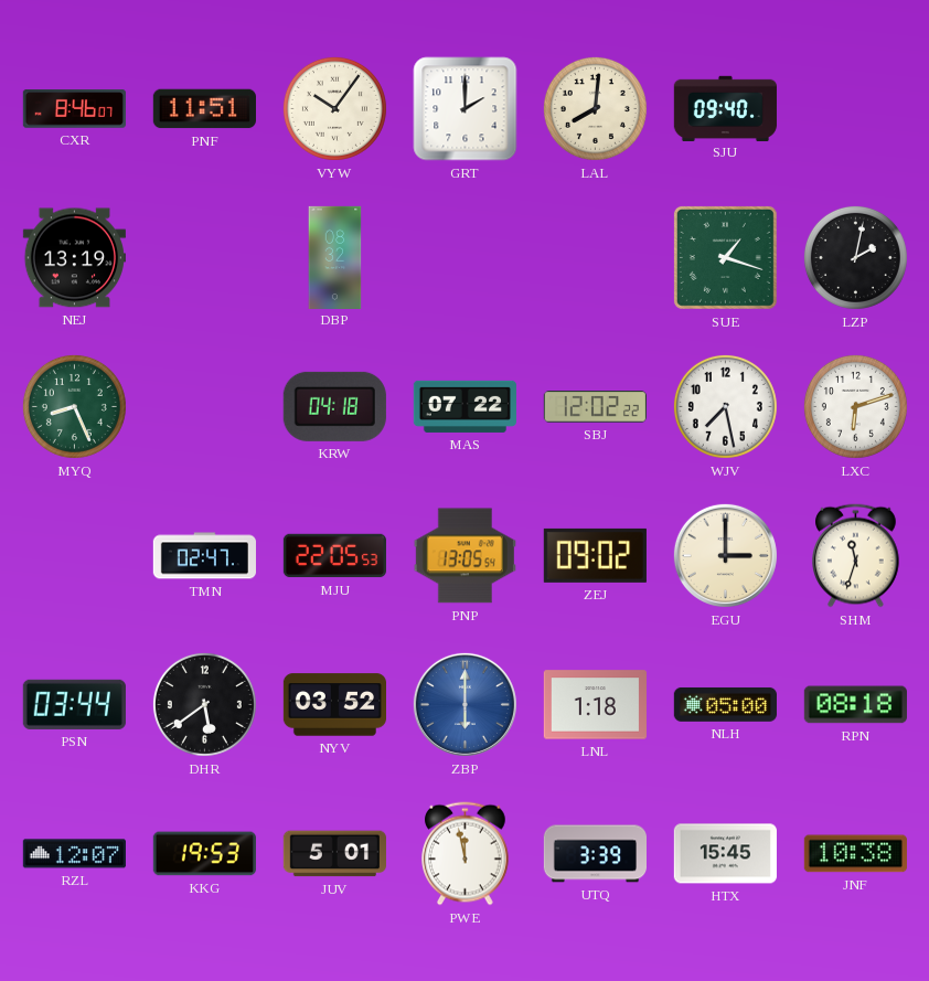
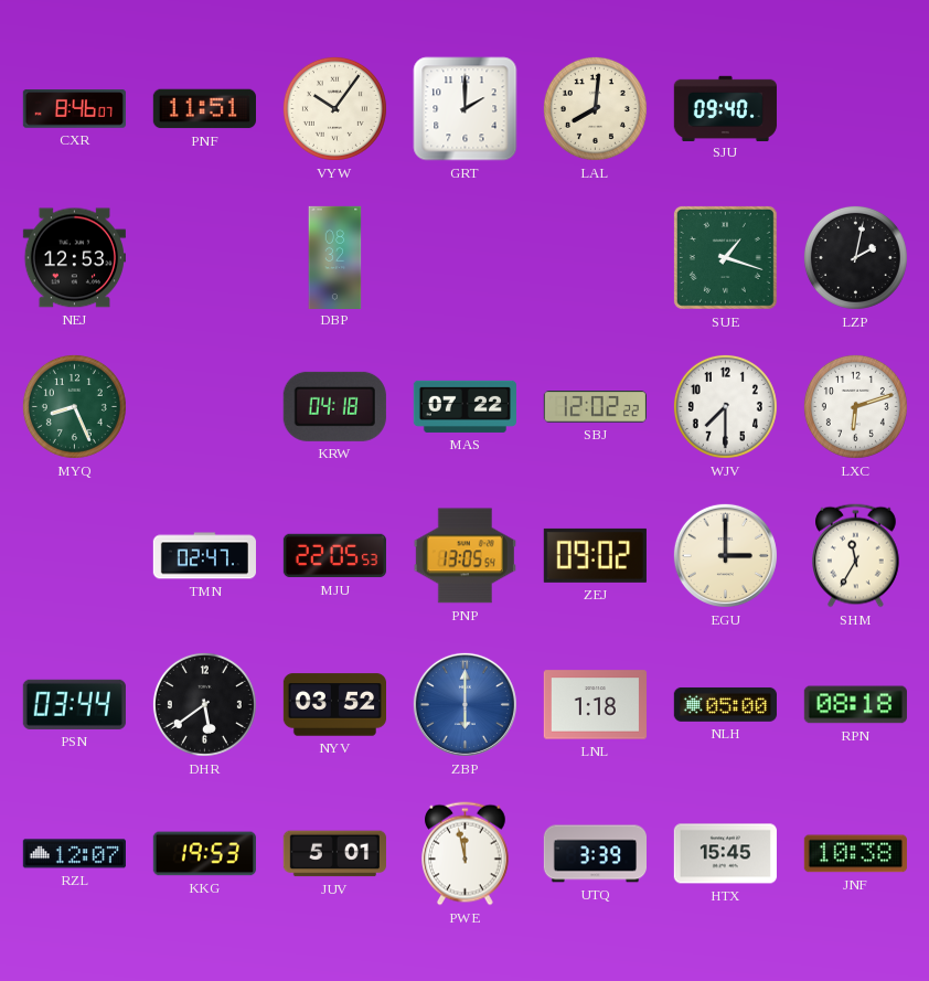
NEJ: 13:19 -> 12:53
WJV: 7:28 -> 7:30
SHM: 11:33 -> 11:35
